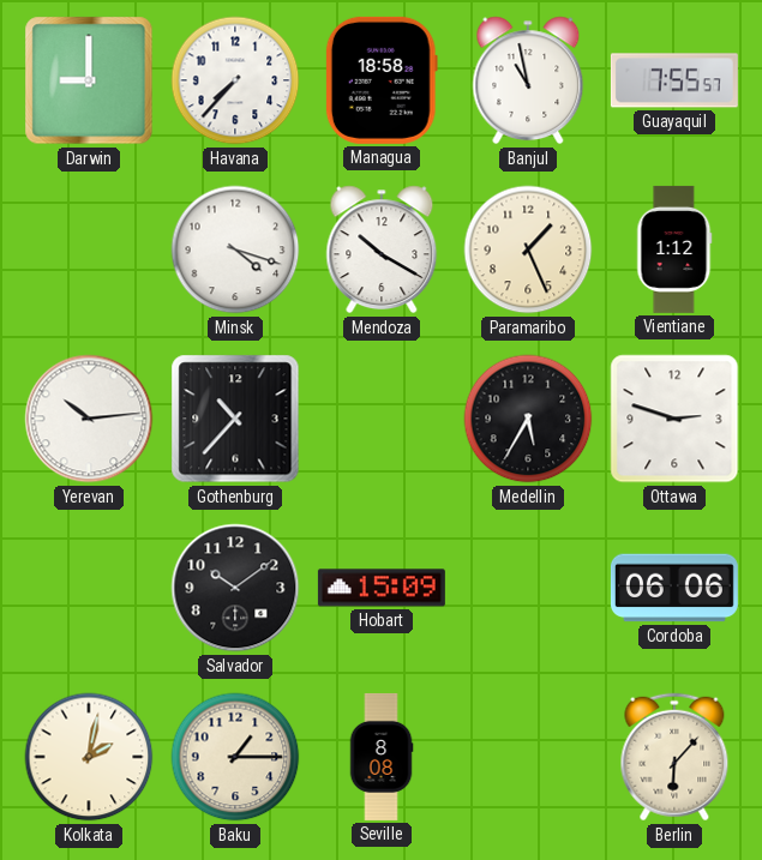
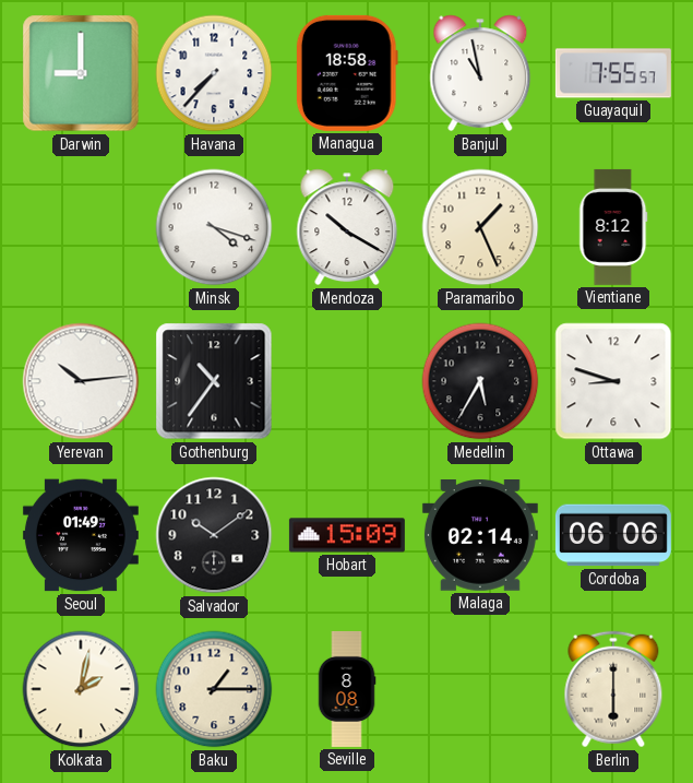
Vientiane: 1:12 -> 8:12
Gothenburg: 10:37 -> 10:36
Ottawa: 2:48 -> 8:48
Seoul: none -> 01:49
Malaga: none -> 02:14
Berlin: 6:07 -> 6:00
